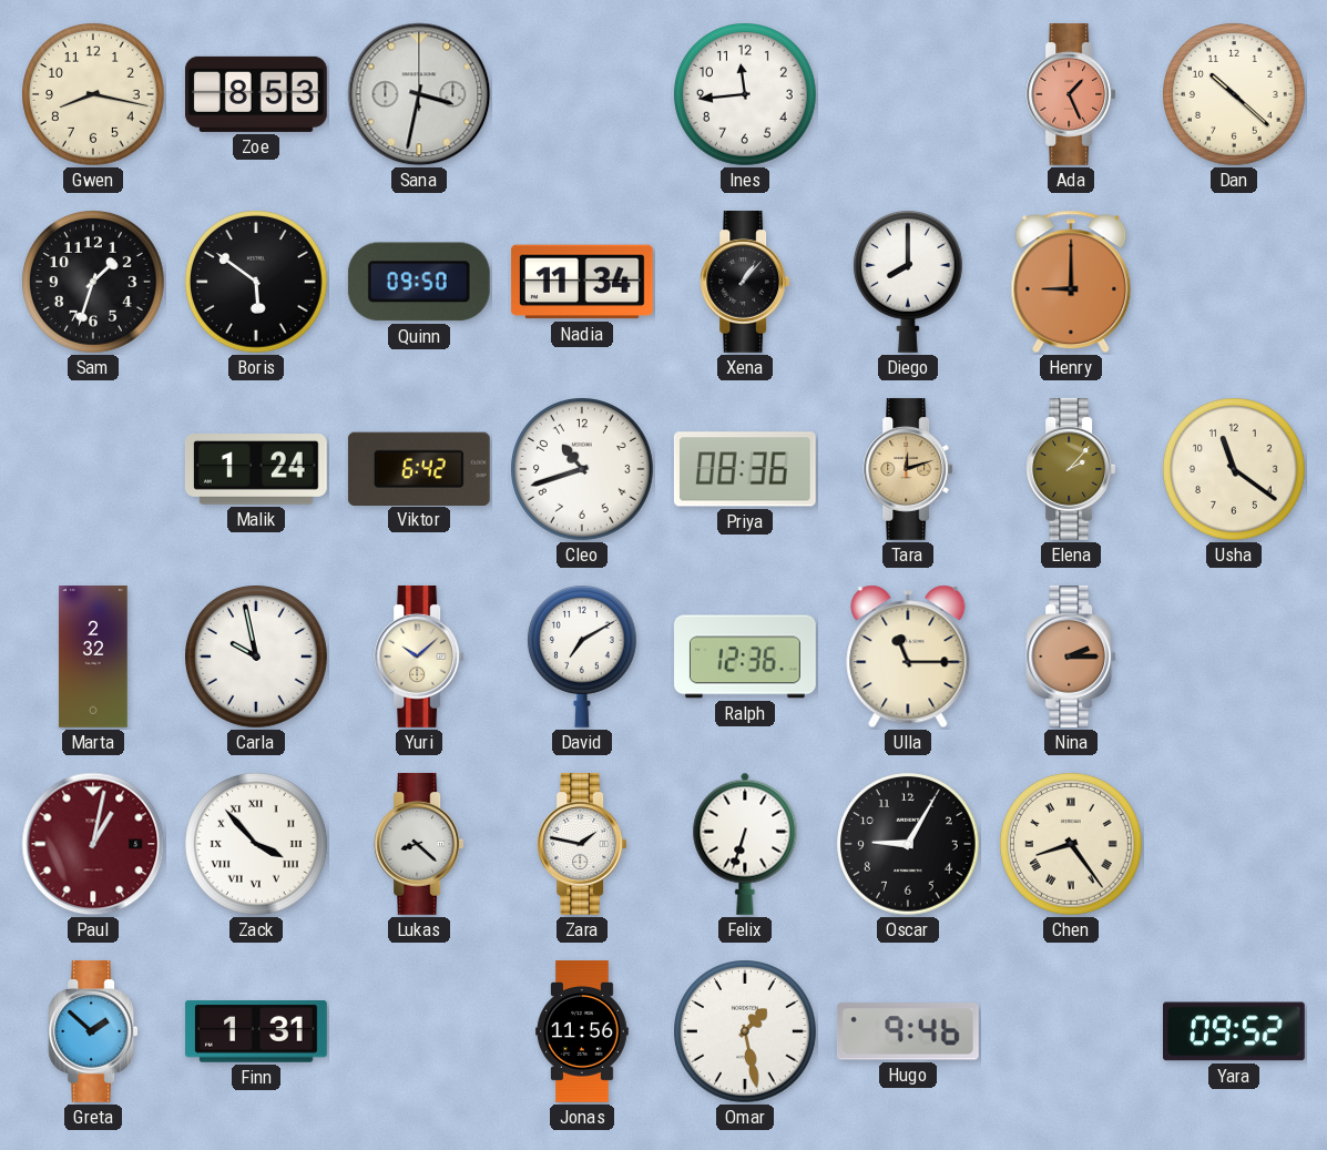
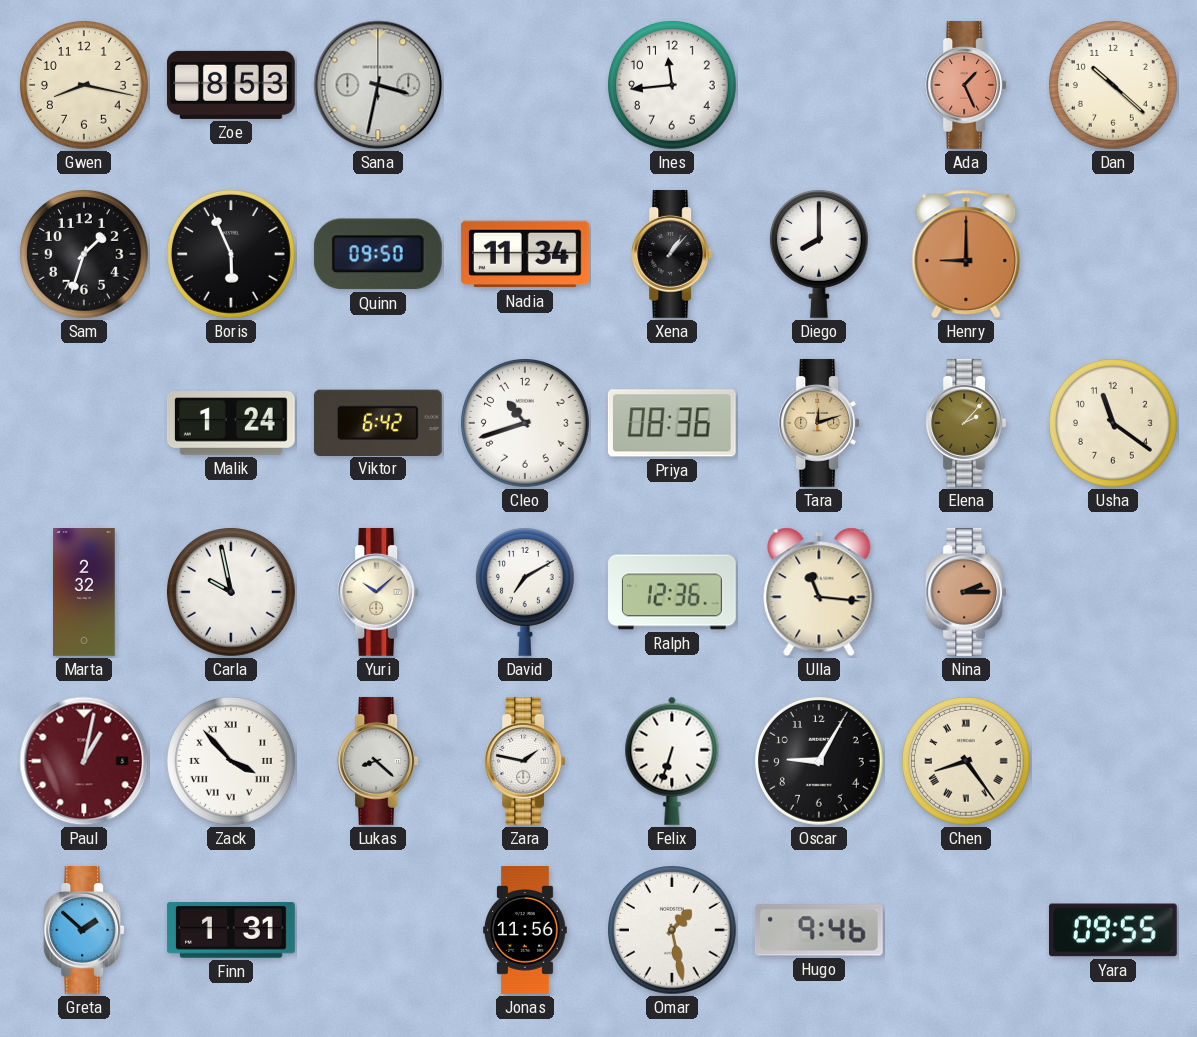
Boris: 5:51 -> 5:56
Ulla: 11:15 -> 11:16
Yara: 09:52 -> 09:55
